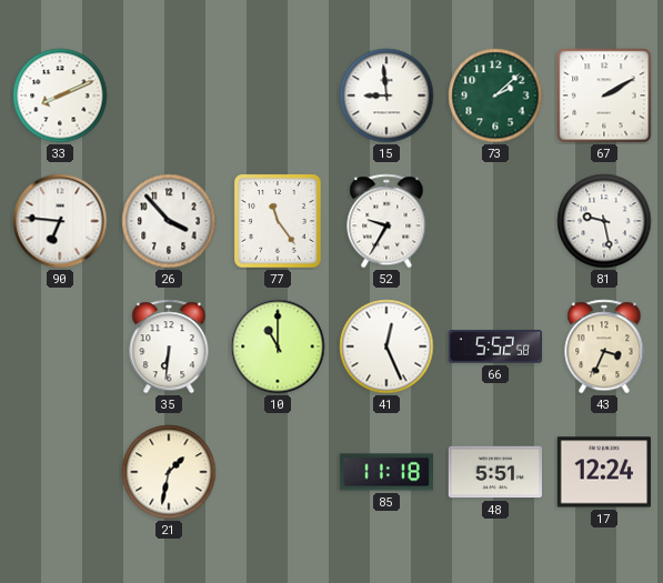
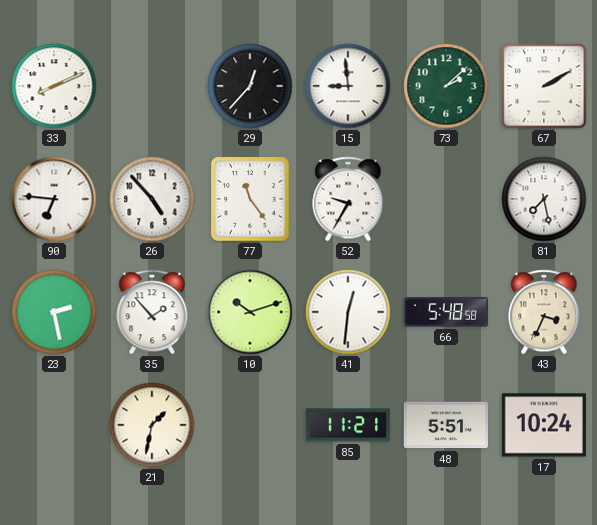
29: none -> 12:37
26: 3:53 -> 4:53
81: 9:28 -> 7:28
23: none -> 2:28
35: 6:31 -> 1:53
10: 11:00 -> 10:12
41: 12:26 -> 12:31
66: 5:52 -> 5:48
85: 11:18 -> 11:21
17: 12:24 -> 10:24
